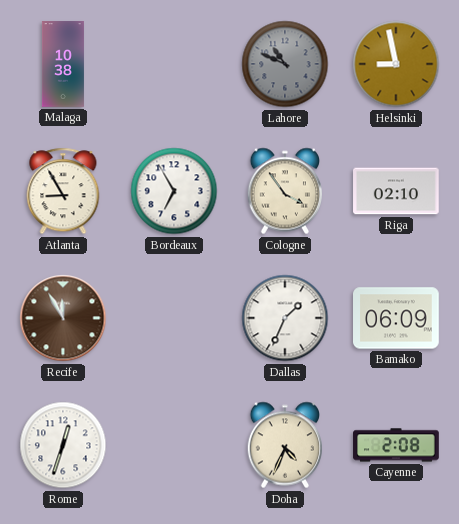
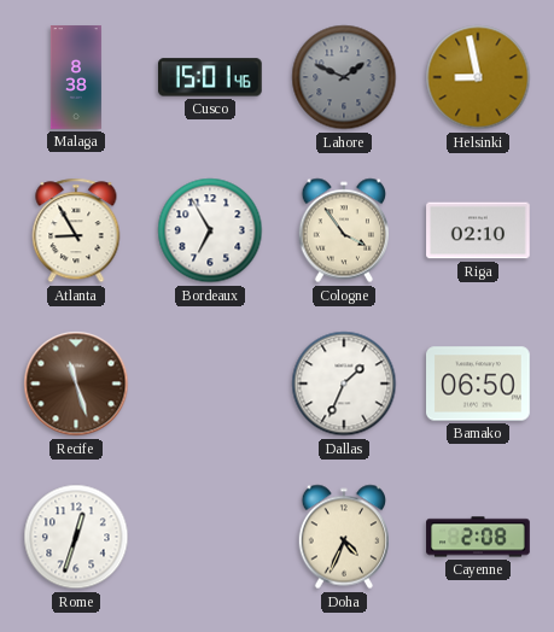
Malaga: 10:38 -> 8:38
Cusco: none -> 15:01
Lahore: 10:49 -> 1:49
Recife: 11:55 -> 11:27
Bamako: 06:09 -> 06:50
